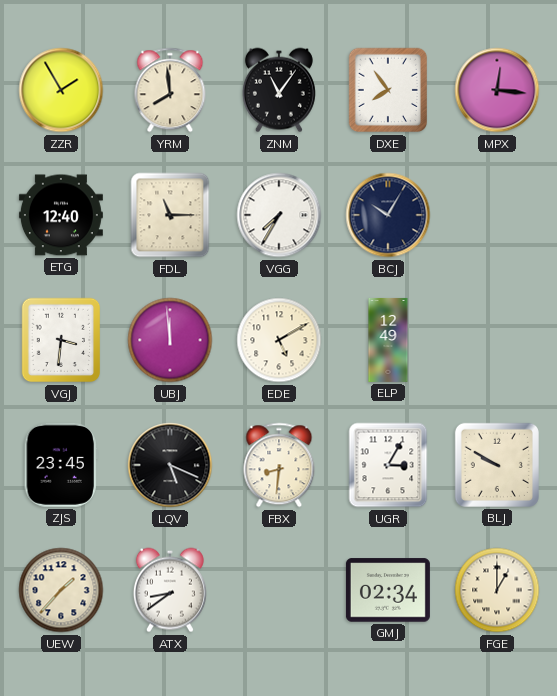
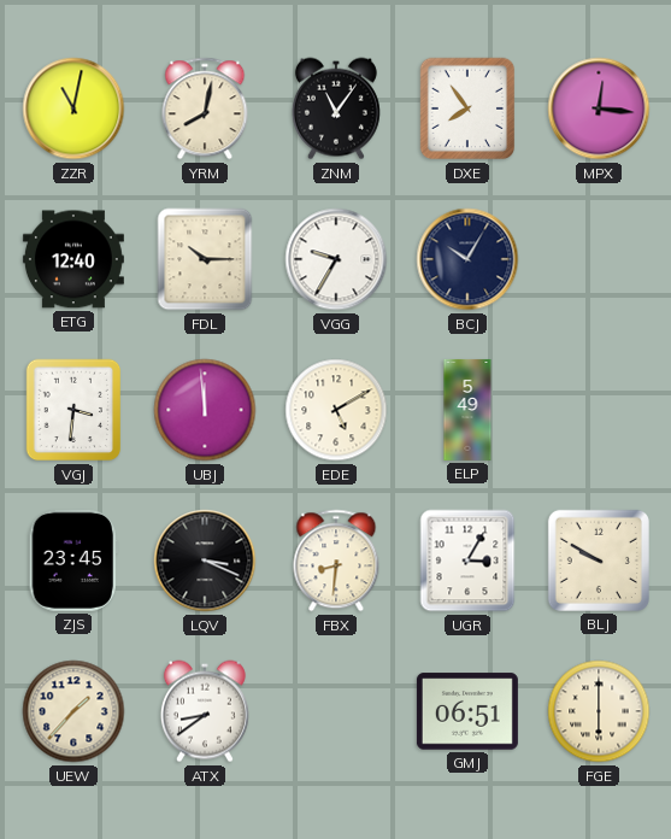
ZZR: 1:55 -> 11:02
YRM: 7:59 -> 8:02
FDL: 11:15 -> 10:15
VGG: 7:35 -> 9:35
ELP: 12:49 -> 5:49
LQV: 5:19 -> 3:19
GMJ: 02:34 -> 06:51
FGE: 1:00 -> 6:00
